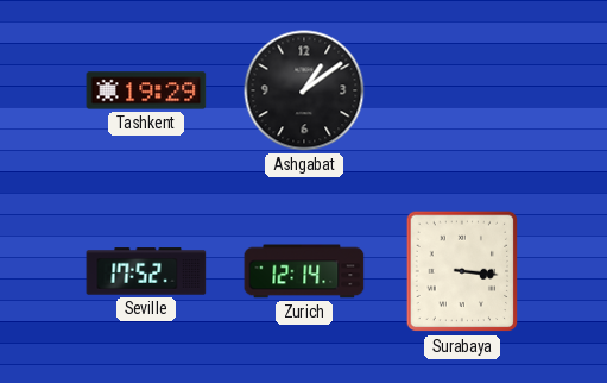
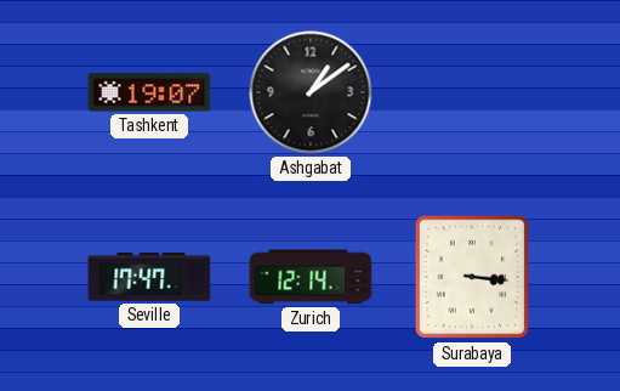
Tashkent: 19:29 -> 19:07
Seville: 17:52 -> 17:47
